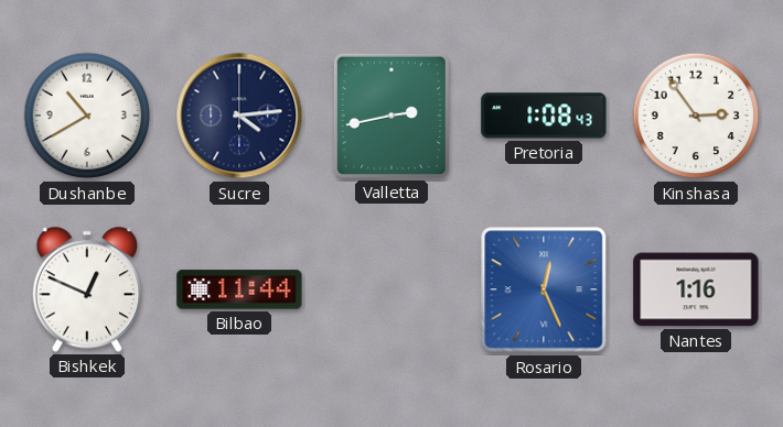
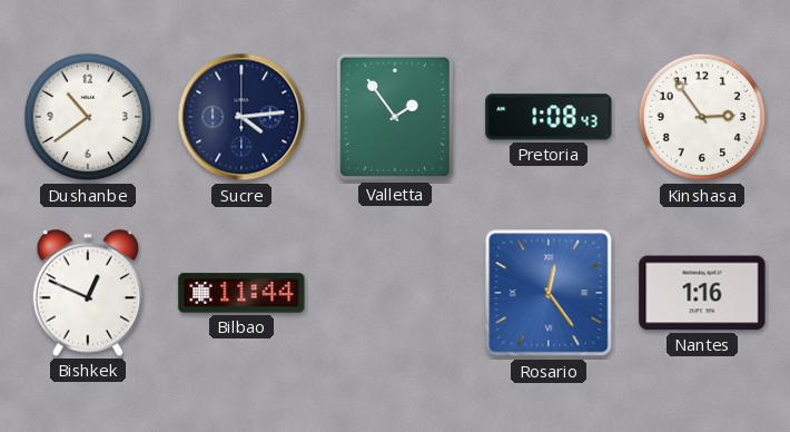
Dushanbe: 10:40 -> 10:39
Valletta: 2:43 -> 1:54
Rosario: 12:26 -> 12:24
